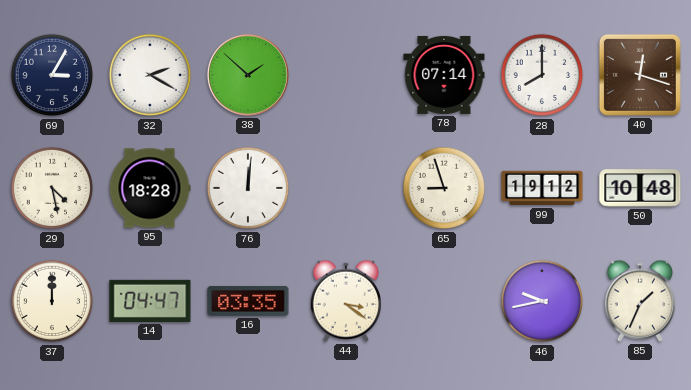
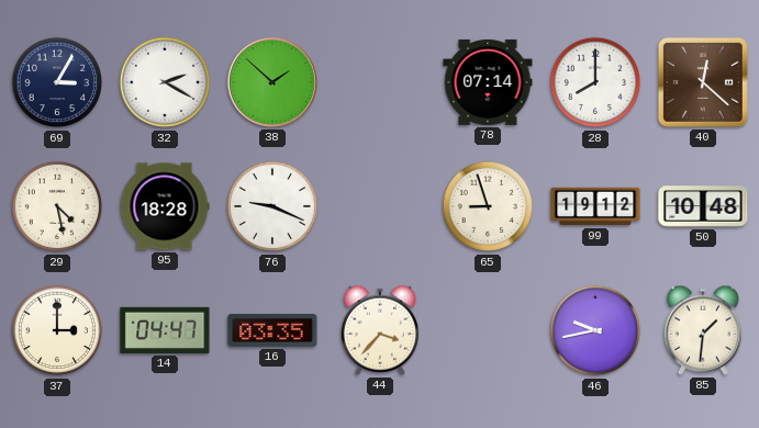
40: 12:18 -> 12:22
76: 12:01 -> 9:19
37: 12:00 -> 3:00
44: 3:21 -> 3:37
85: 1:34 -> 1:31
